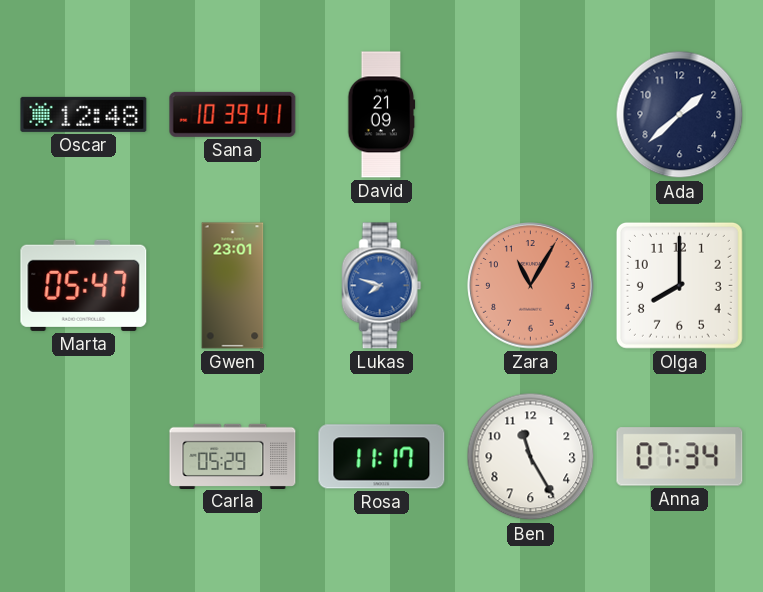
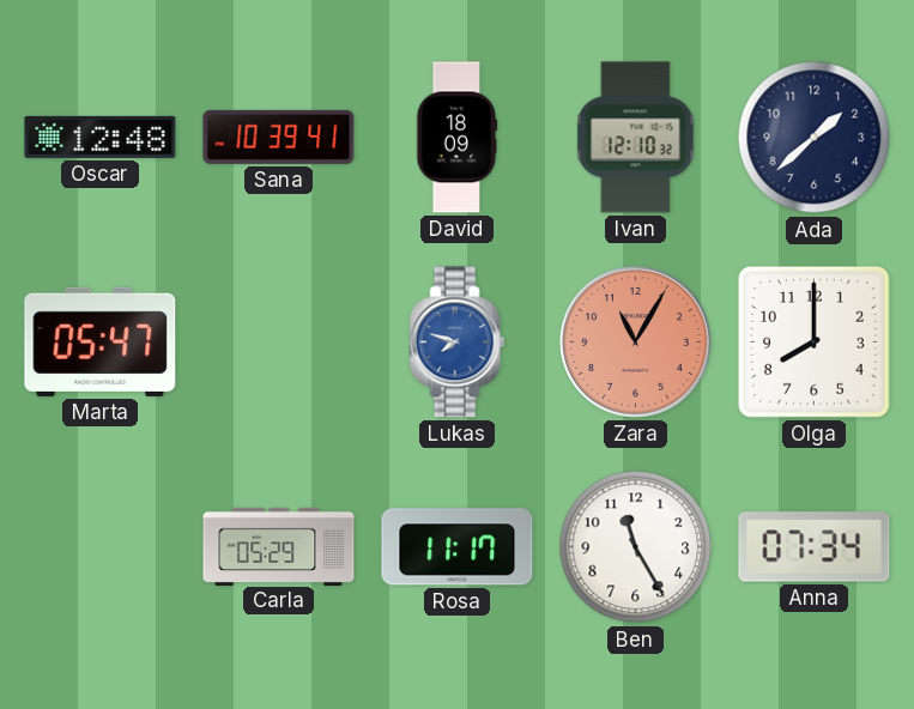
David: 21:09 -> 18:09
Ivan: none -> 12:10
Gwen: 23:01 -> none
